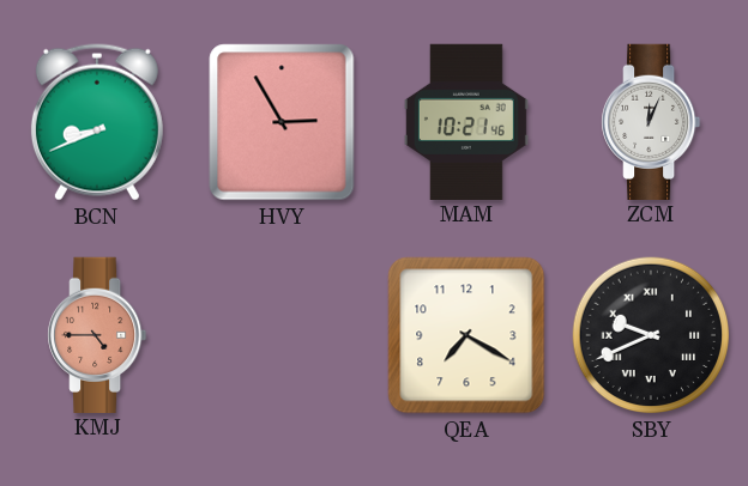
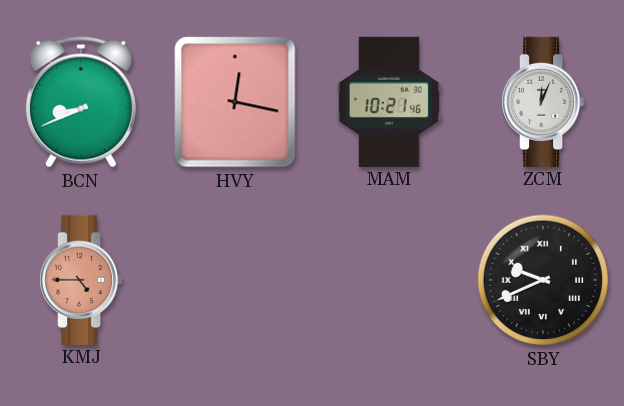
HVY: 2:55 -> 12:17
QEA: 7:20 -> none
